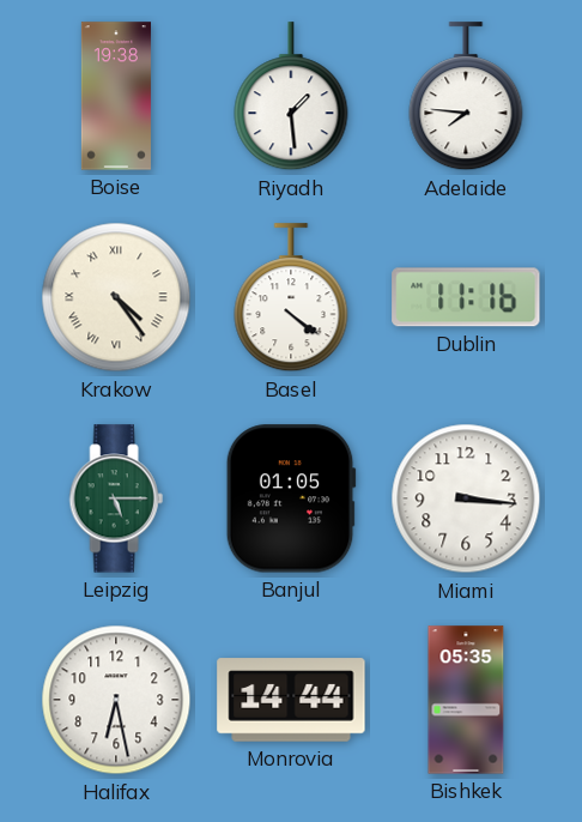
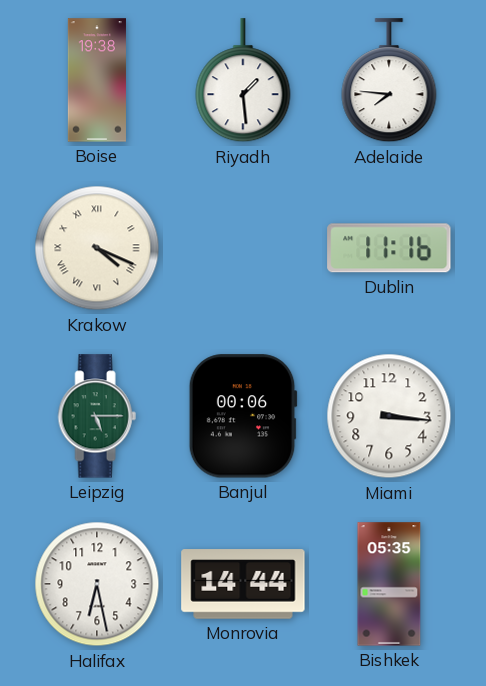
Krakow: 4:24 -> 4:19
Basel: 4:21 -> none
Banjul: 01:05 -> 00:06
